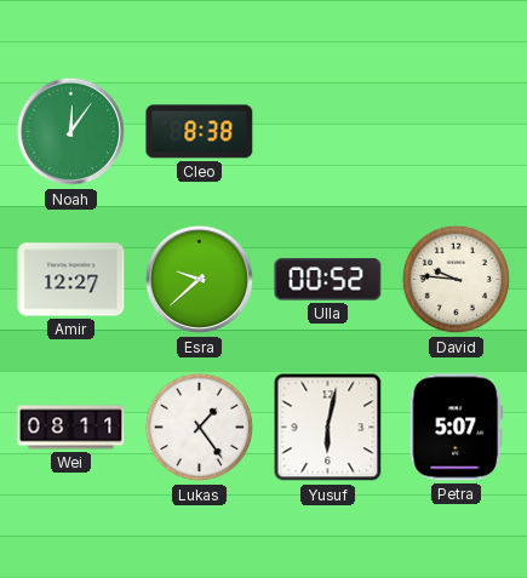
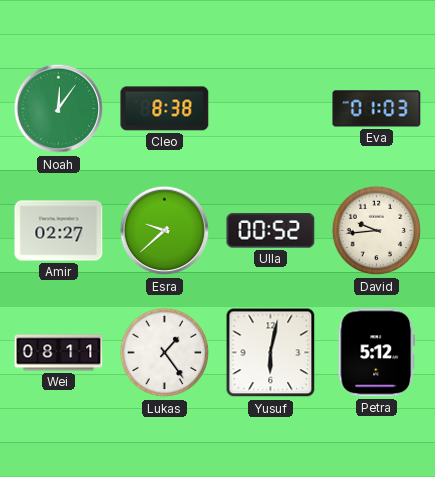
Eva: none -> 01:03
Amir: 12:27 -> 02:27
David: 9:46 -> 9:44
Petra: 5:07 -> 5:12
